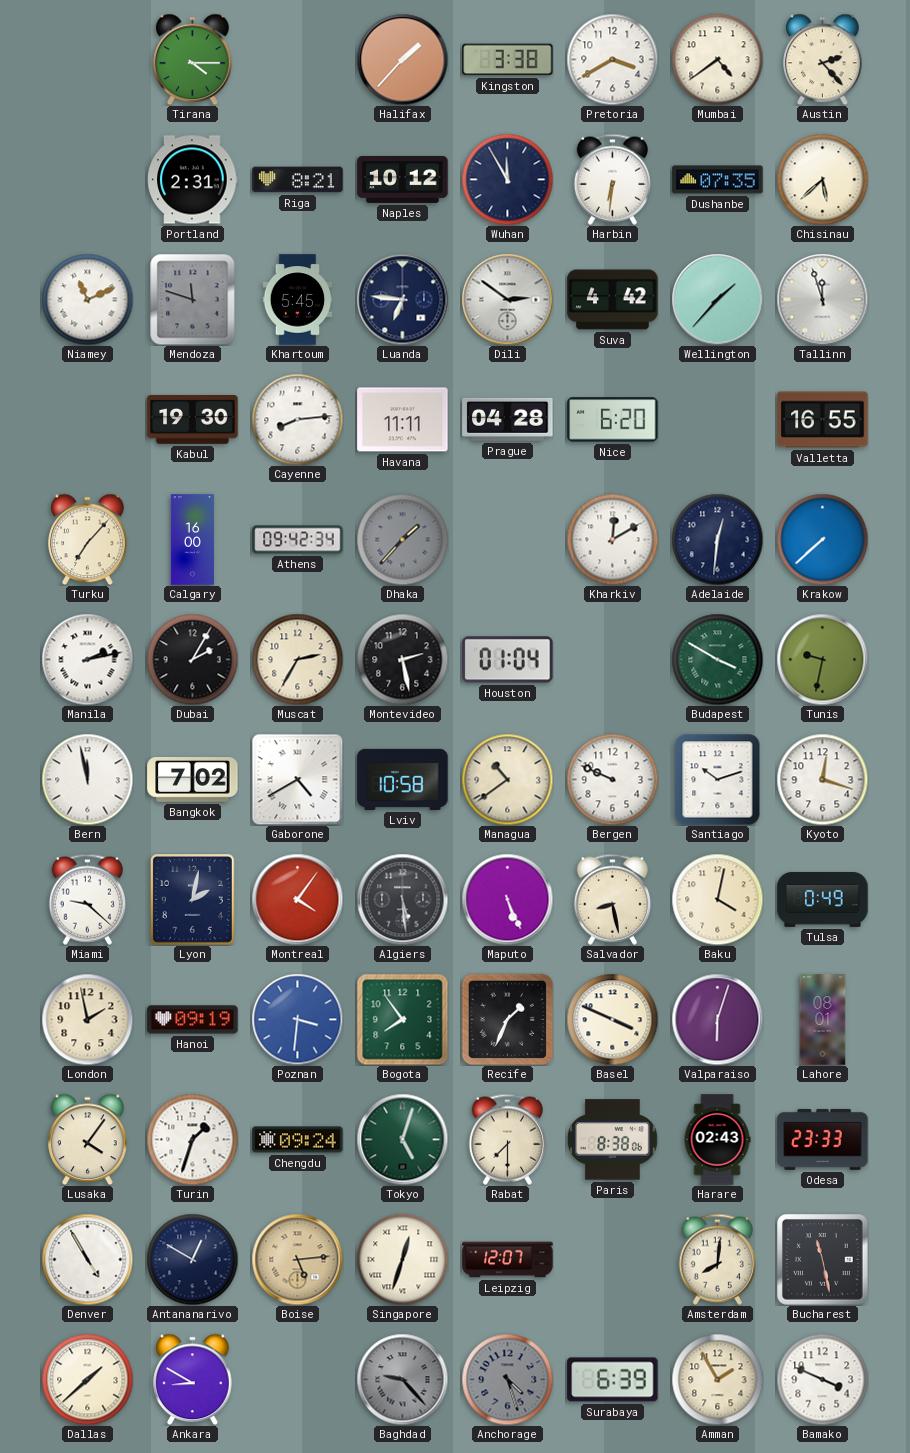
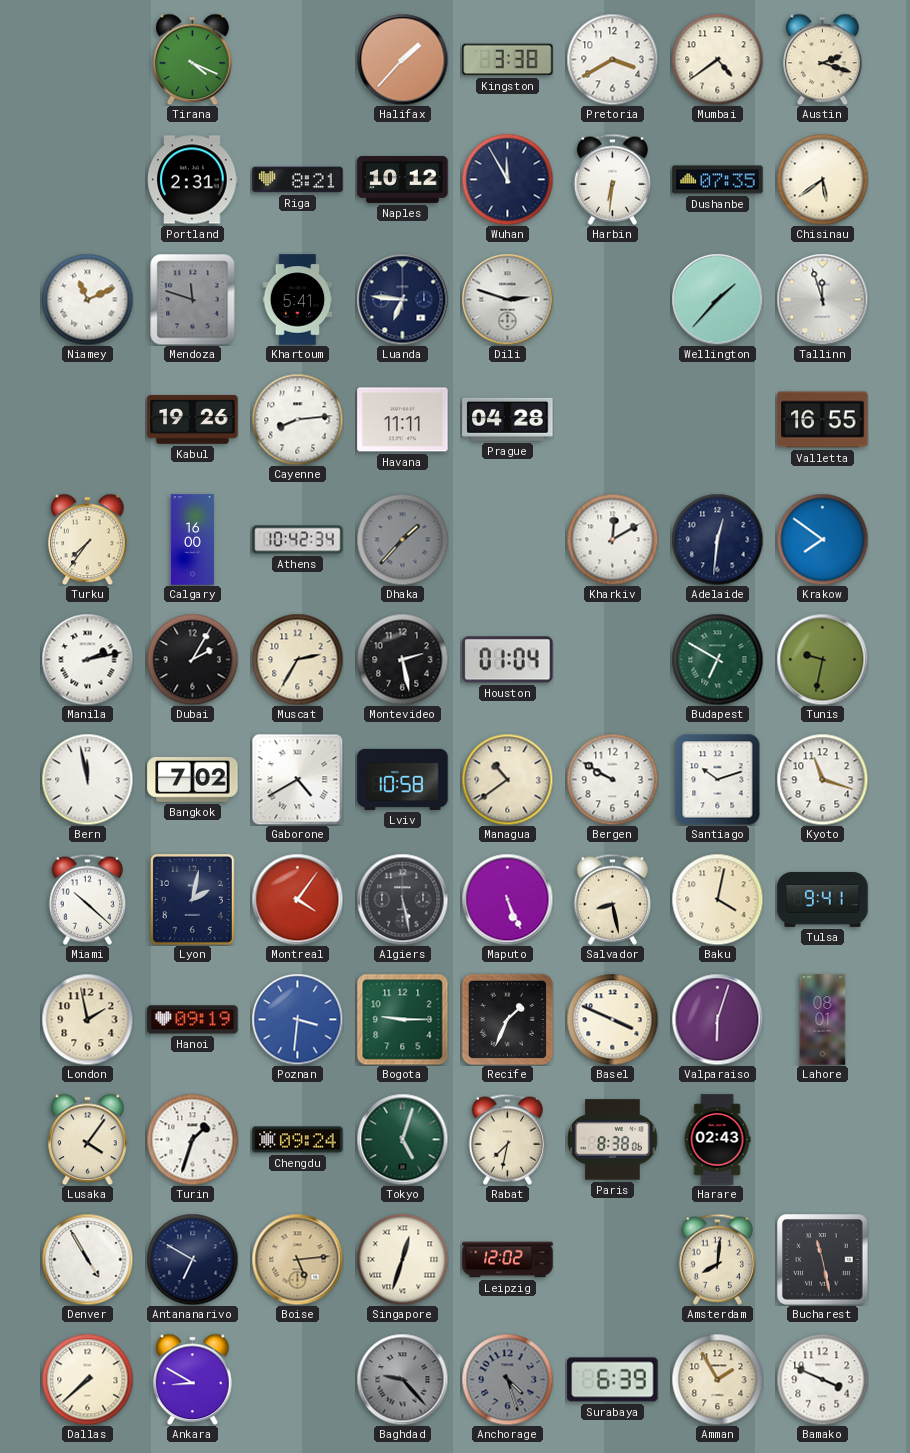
Tirana: 4:15 -> 4:19
Austin: 2:23 -> 2:18
Chisinau: 5:38 -> 5:39
Khartoum: 5:45 -> 5:41
Dili: 2:51 -> 2:48
Suva: 4:42 -> none
Kabul: 19:30 -> 19:26
Nice: 6:20 -> none
Turku: 7:07 -> 7:36
Athens: 09:42 -> 10:42
Krakow: 7:38 -> 7:51
Budapest: 3:50 -> 6:50
Bergen: 9:49 -> 9:50
Kyoto: 12:18 -> 11:18
Miami: 9:22 -> 10:22
Algiers: 5:29 -> 5:28
Tulsa: 0:49 -> 9:41
Bogota: 7:54 -> 9:15
Rabat: 7:30 -> 7:32
Odesa: 23:33 -> none
Antananarivo: 12:50 -> 6:50
Leipzig: 12:07 -> 12:02
Dallas: 1:38 -> 7:38
